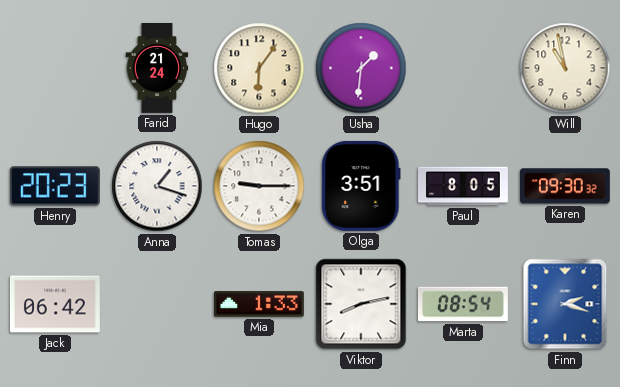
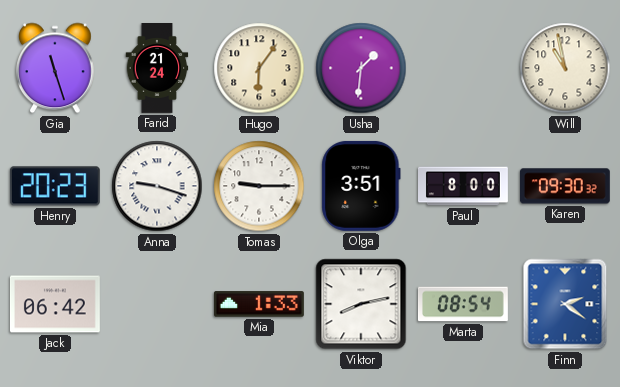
Gia: none -> 11:27
Anna: 1:18 -> 9:18
Paul: 8:05 -> 8:00
Finn: 2:18 -> 2:21
